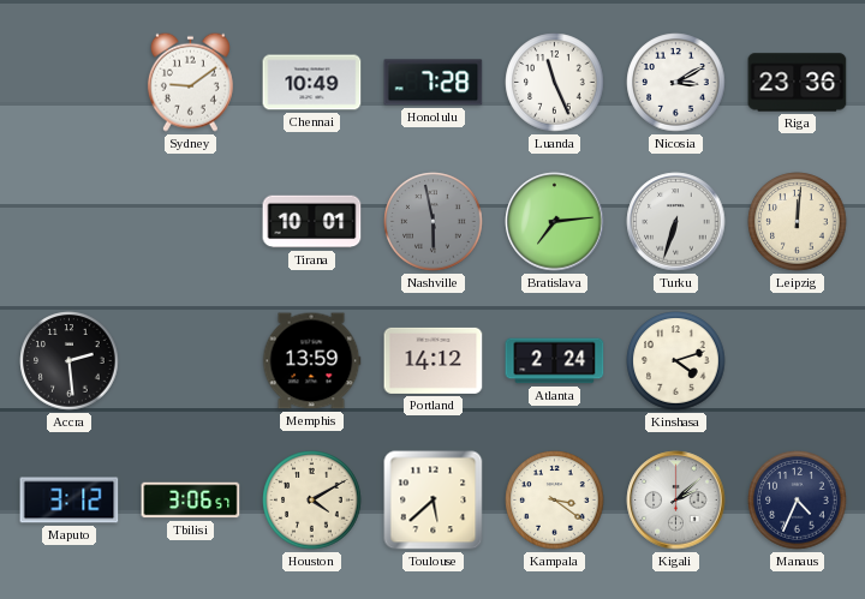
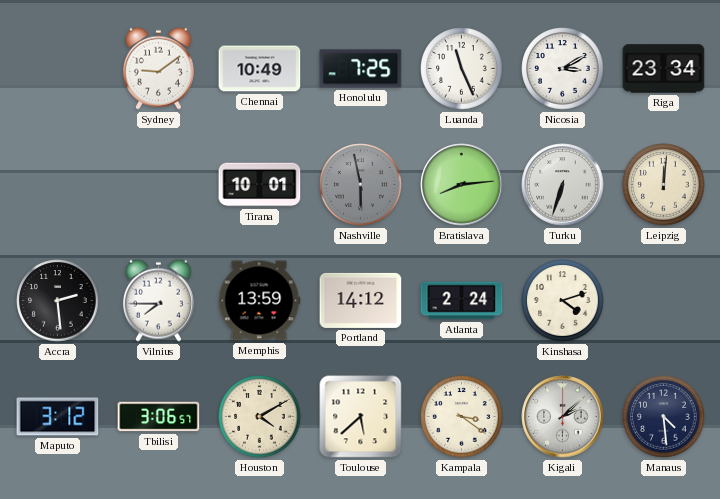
Honolulu: 7:28 -> 7:25
Riga: 23:36 -> 23:34
Bratislava: 7:14 -> 8:14
Vilnius: none -> 7:45
Manaus: 4:34 -> 4:29
